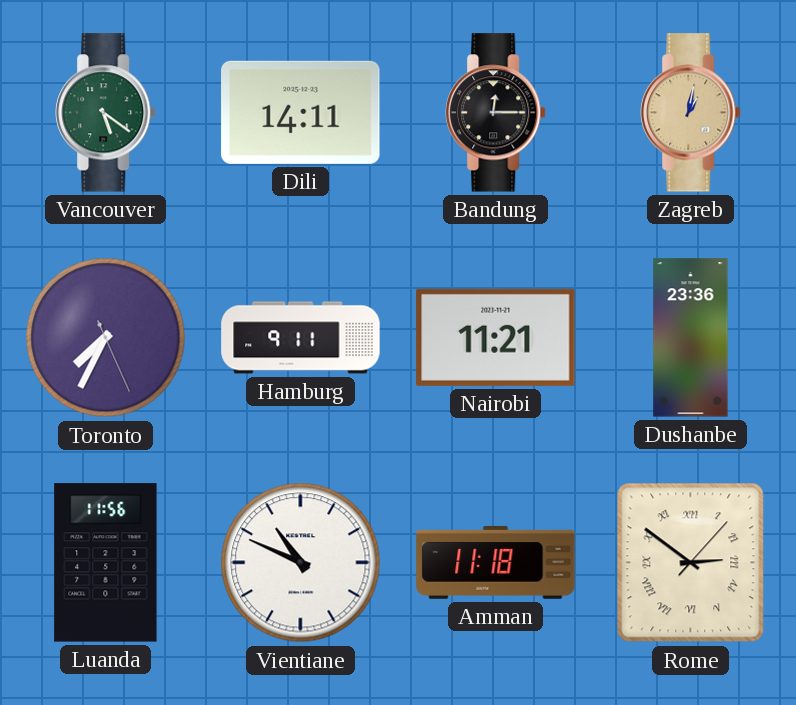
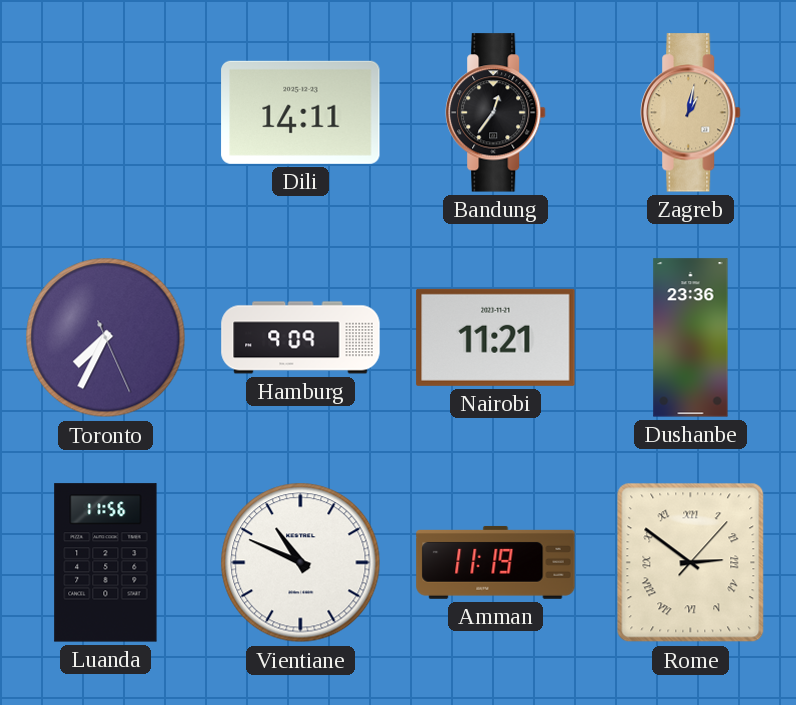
Vancouver: 5:21 -> none
Bandung: 12:15 -> 12:36
Hamburg: 9:11 -> 9:09
Amman: 11:18 -> 11:19
